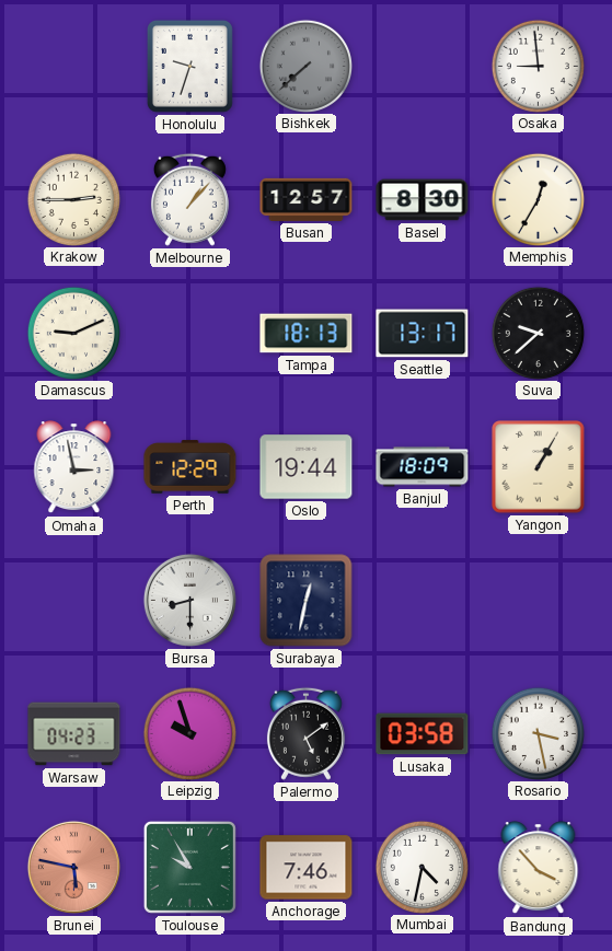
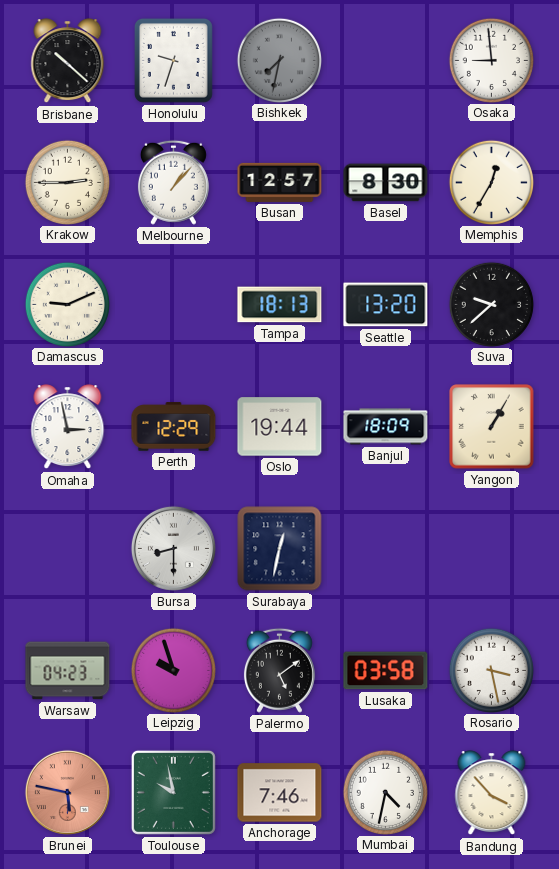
Brisbane: none -> 10:22
Bishkek: 7:38 -> 7:32
Seattle: 13:17 -> 13:20
Toulouse: 9:55 -> 9:58
